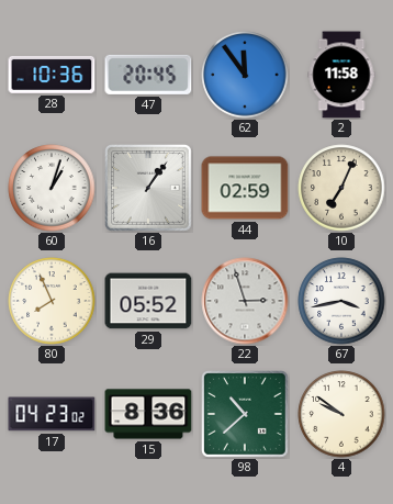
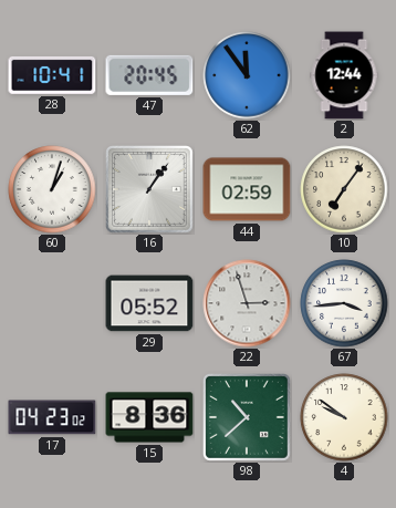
28: 10:36 -> 10:41
2: 11:58 -> 12:44
10: 7:04 -> 7:06
80: 7:56 -> none
67: 3:43 -> 3:44
